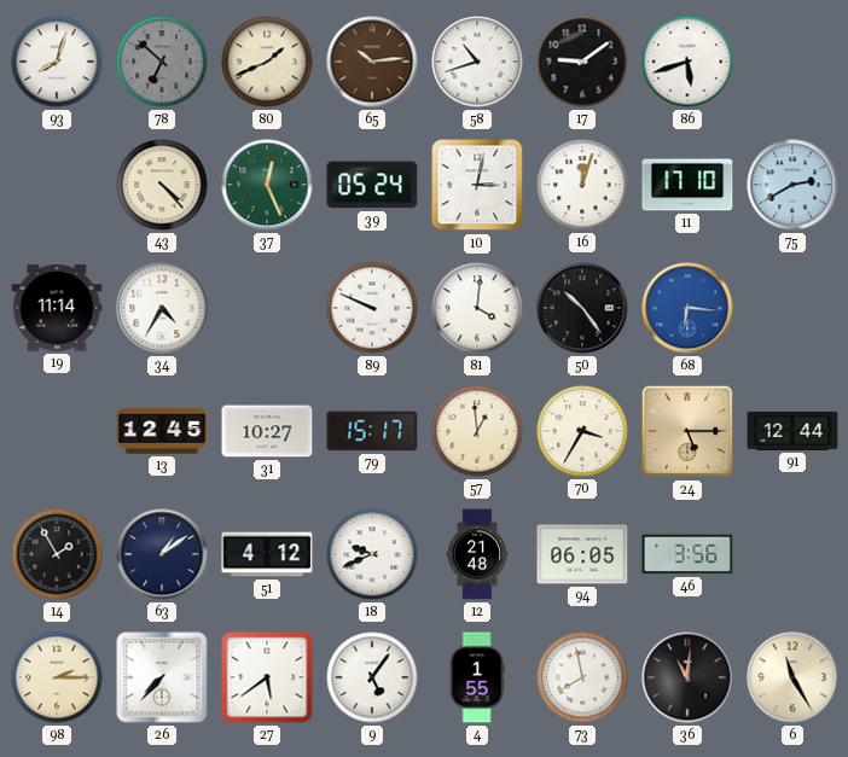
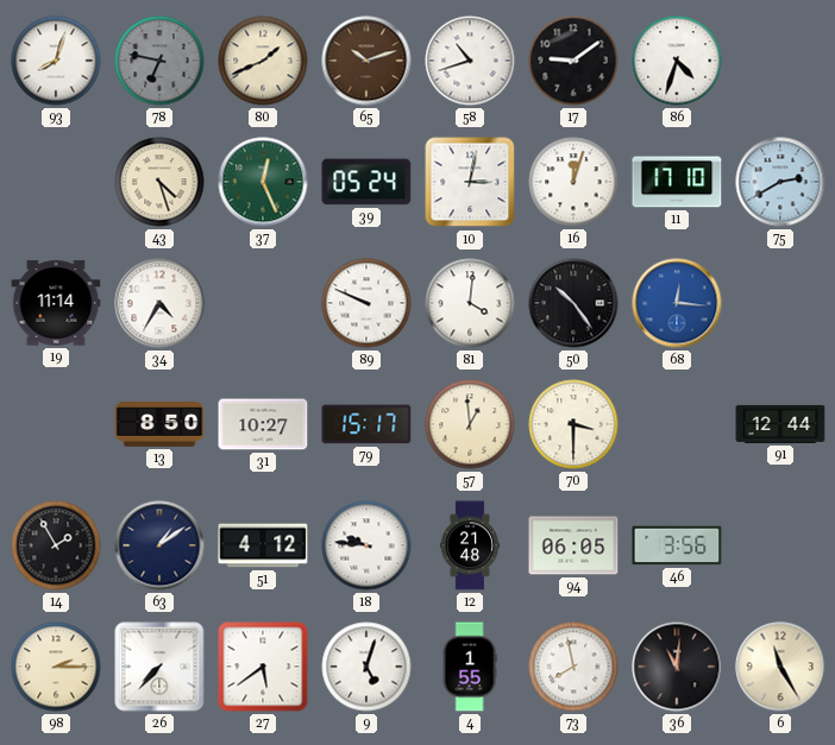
78: 6:52 -> 6:47
65: 10:14 -> 10:12
86: 5:42 -> 4:33
43: 4:23 -> 4:27
68: 6:16 -> 12:16
13: 12:45 -> 8:50
70: 3:35 -> 3:30
24: 5:15 -> none
18: 9:41 -> 9:46
9: 5:06 -> 5:03
